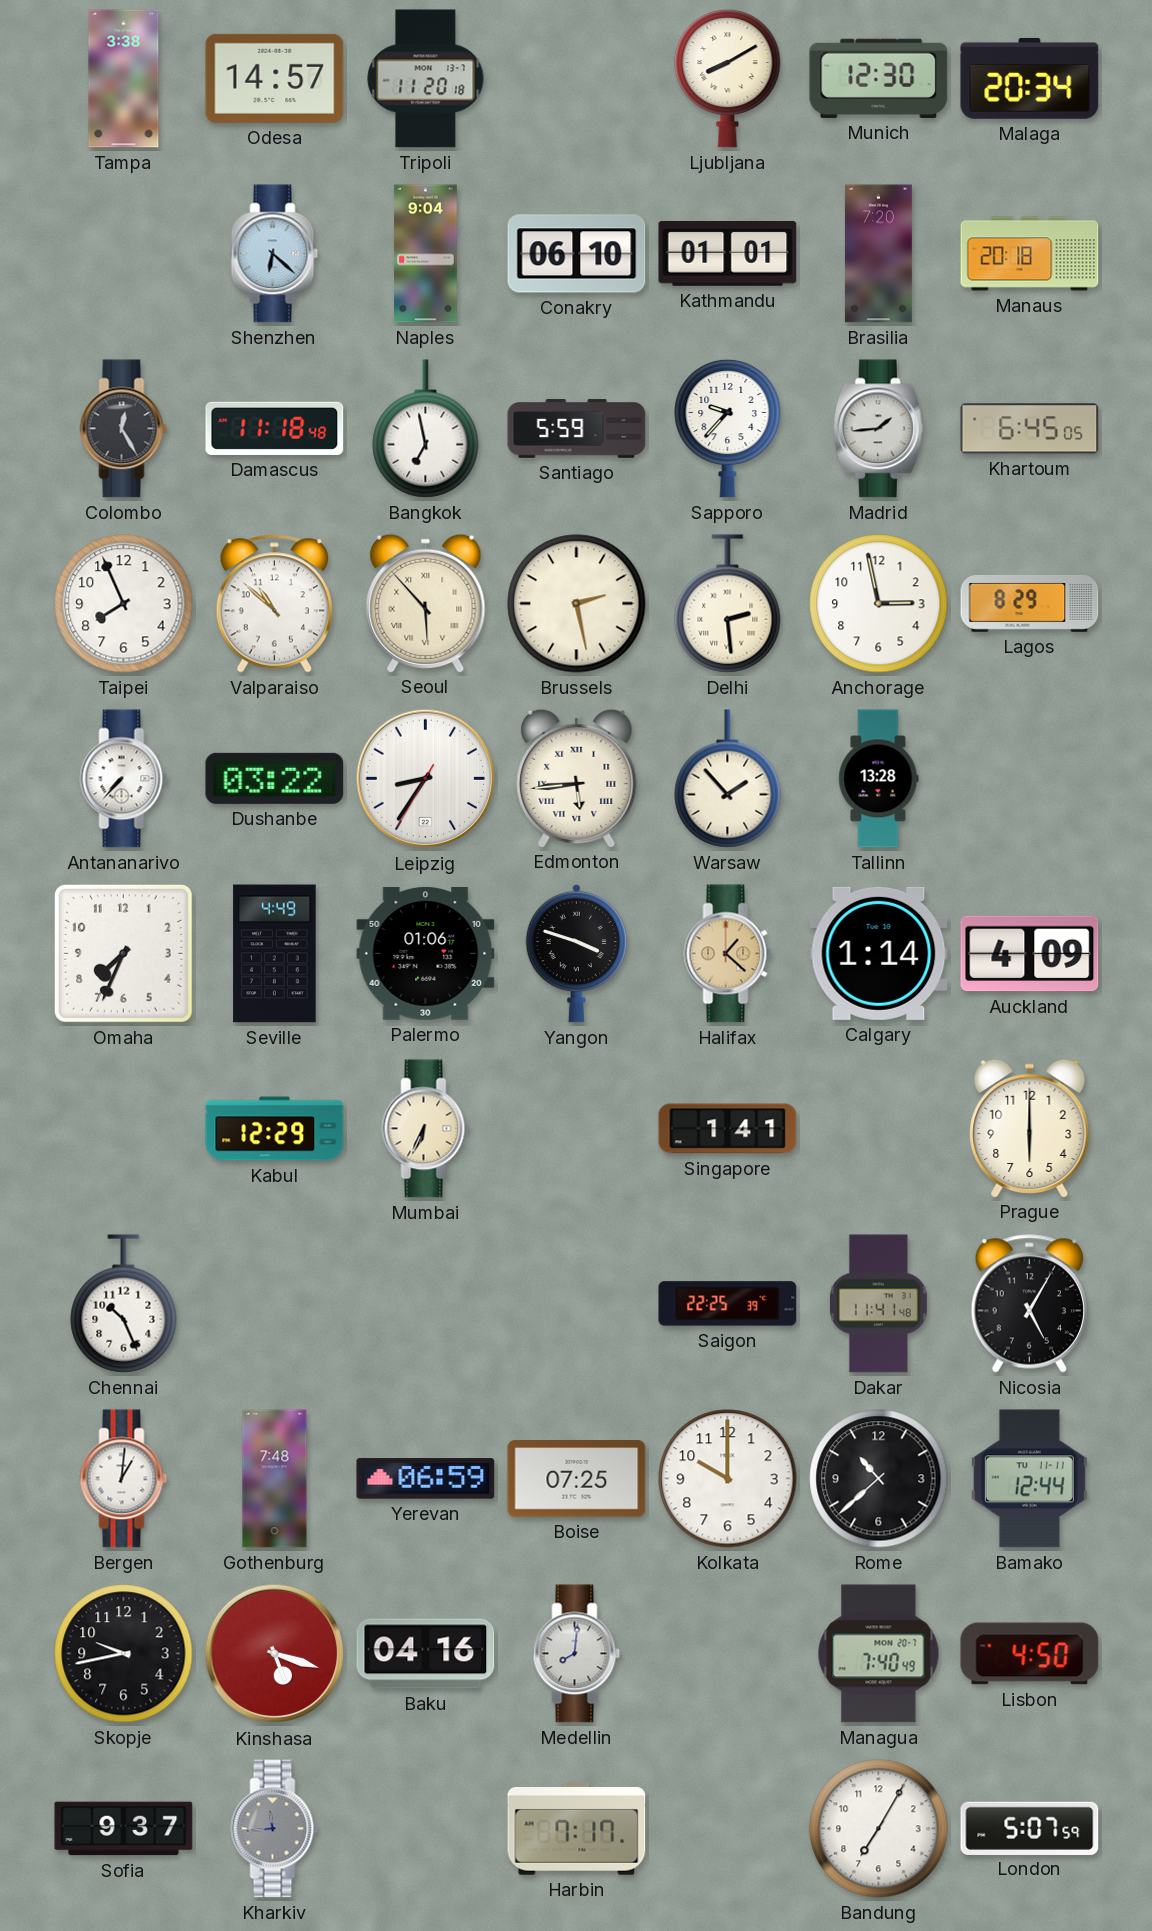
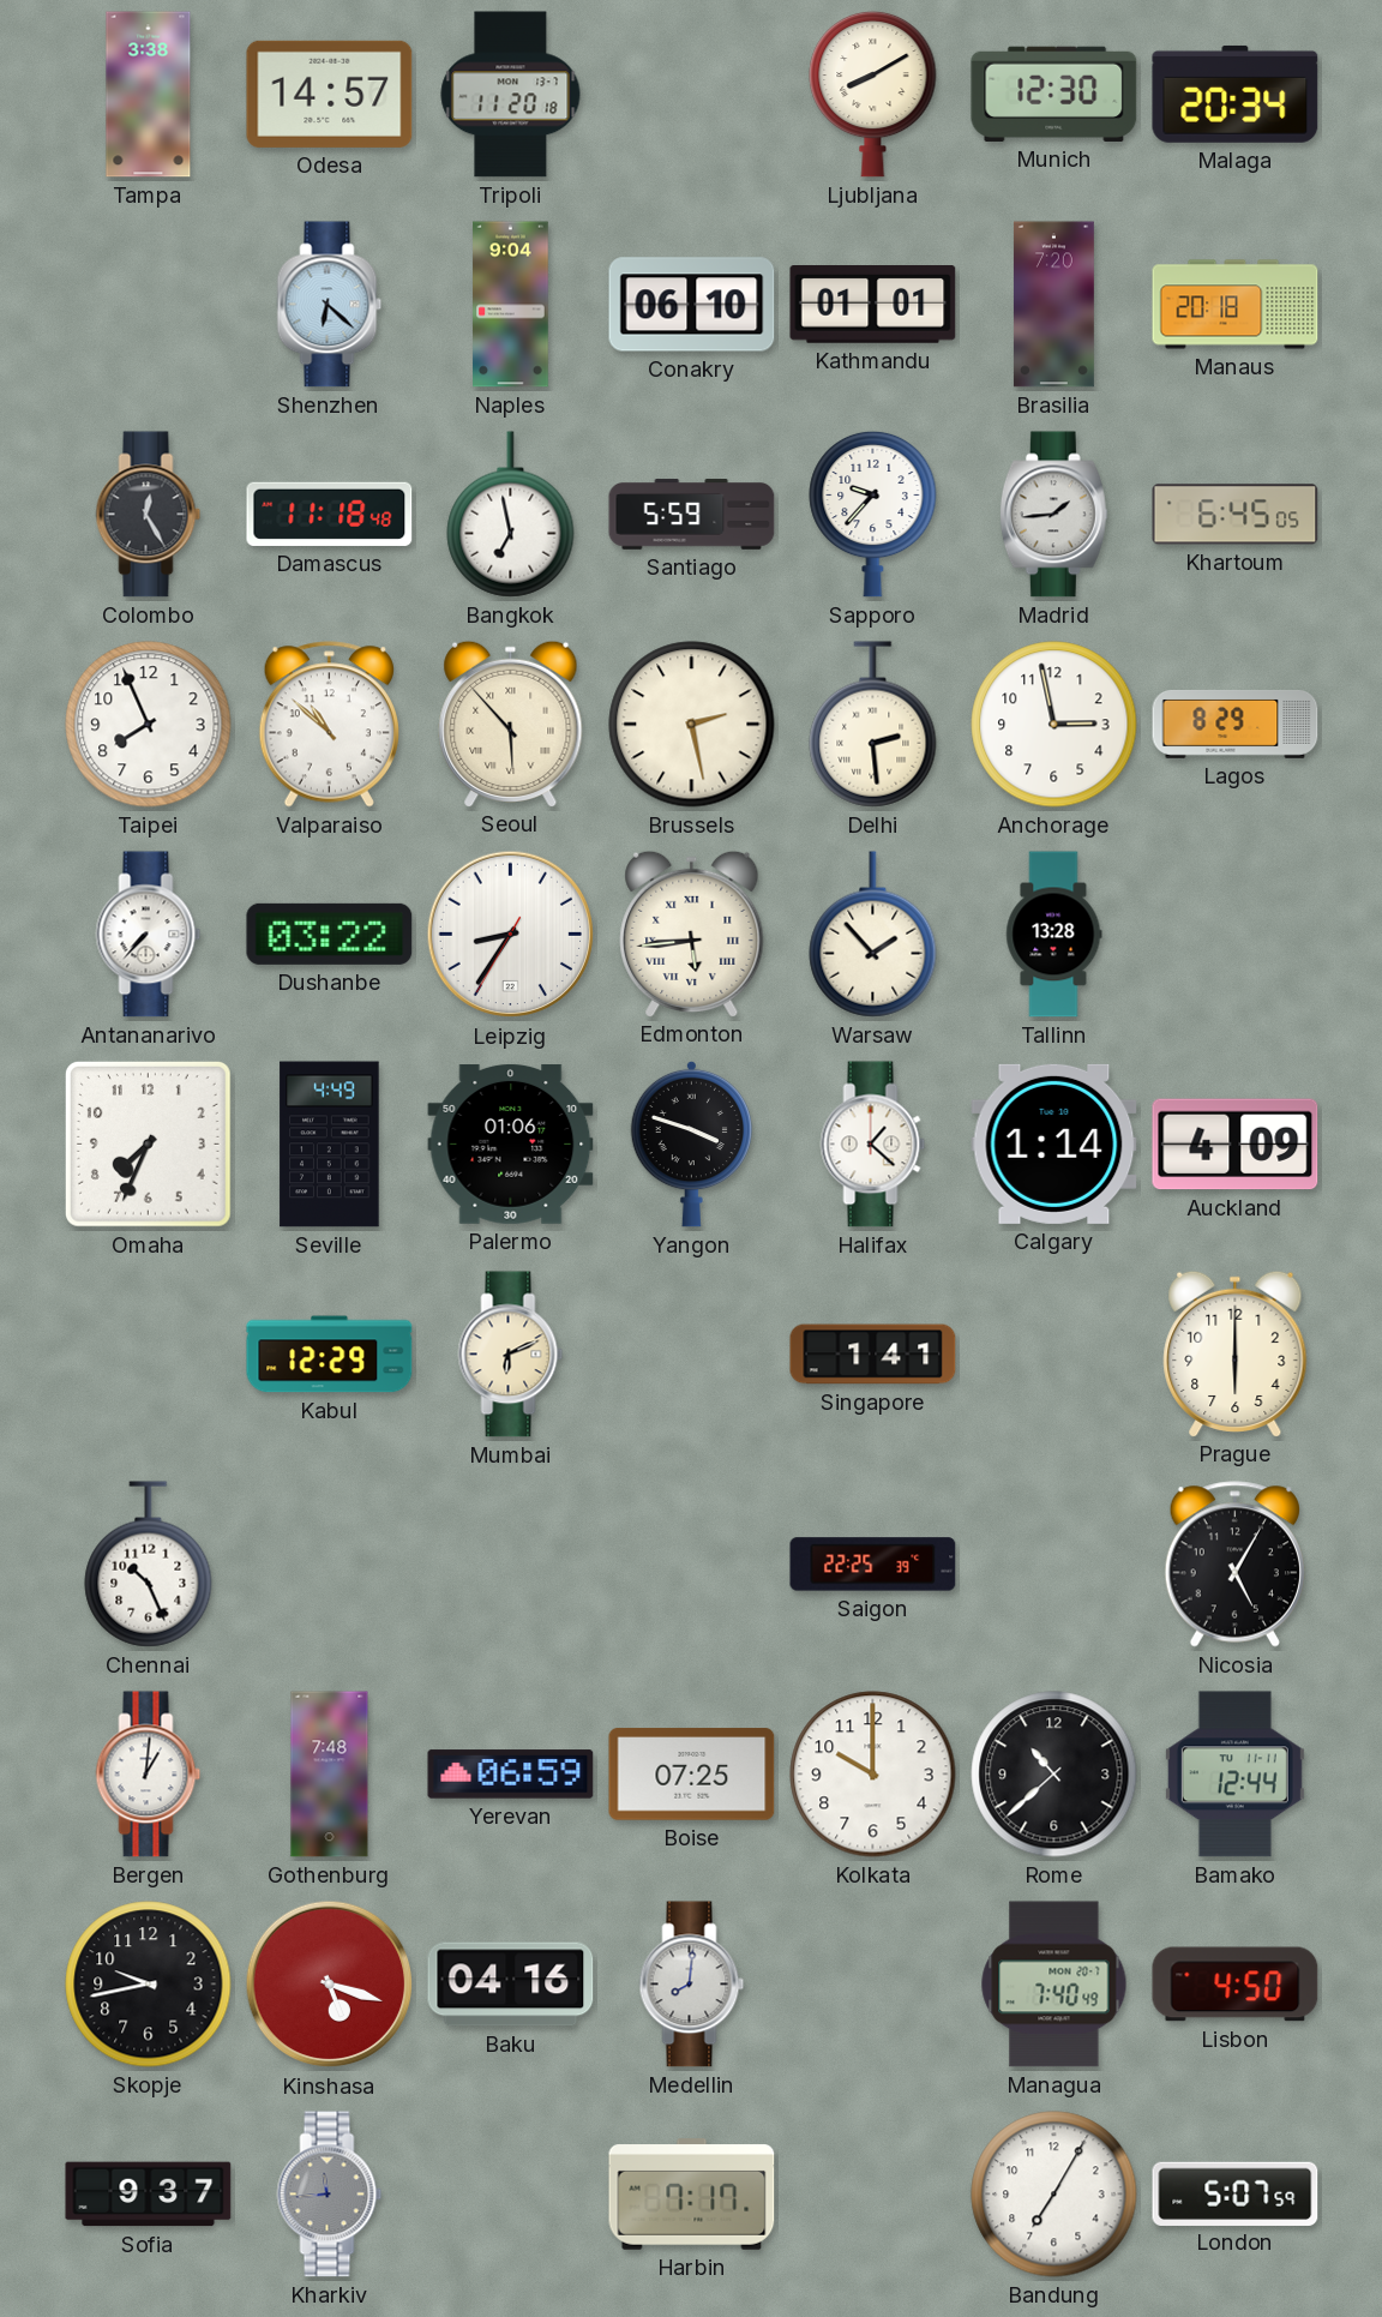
Halifax dial: champagne -> white
Mumbai: 6:34 -> 6:11
Dakar: 11:41 -> none
